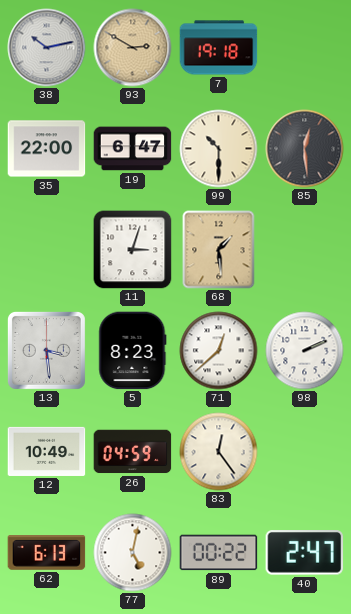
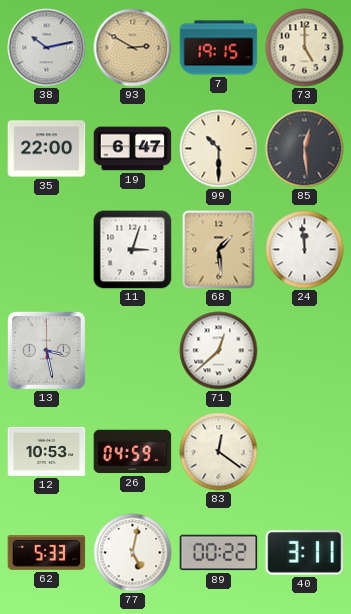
7: 19:18 -> 19:15
73: none -> 5:00
24: none -> 11:59
13: 3:29 -> 3:28
5: 8:23 -> none
98: 2:11 -> none
12: 10:49 -> 10:53
83: 12:24 -> 12:21
62: 6:13 -> 5:33
40: 2:47 -> 3:11
